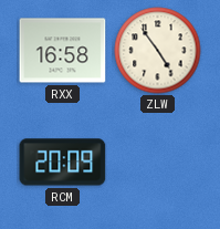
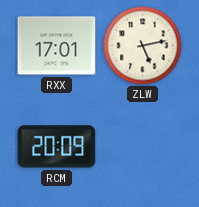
RXX: 16:58 -> 17:01
ZLW: 4:54 -> 5:13
